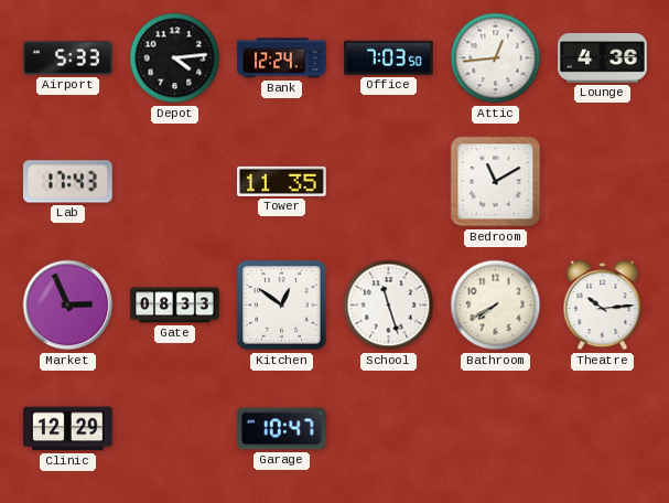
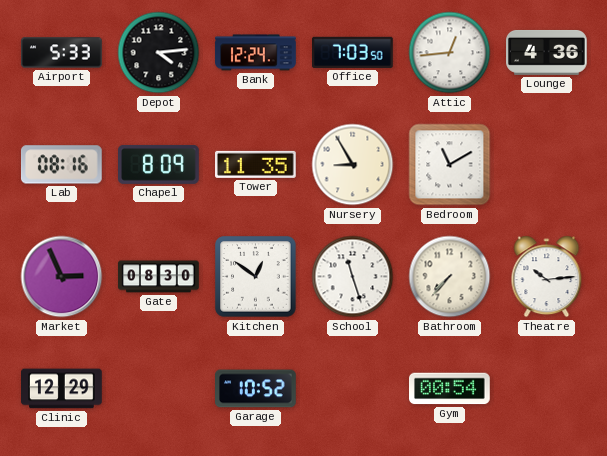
Lab: 17:43 -> 08:16
Chapel: none -> 8:09
Nursery: none -> 8:55
Gate: 08:33 -> 08:30
Bathroom: 7:40 -> 7:37
Garage: 10:47 -> 10:52
Gym: none -> 00:54
